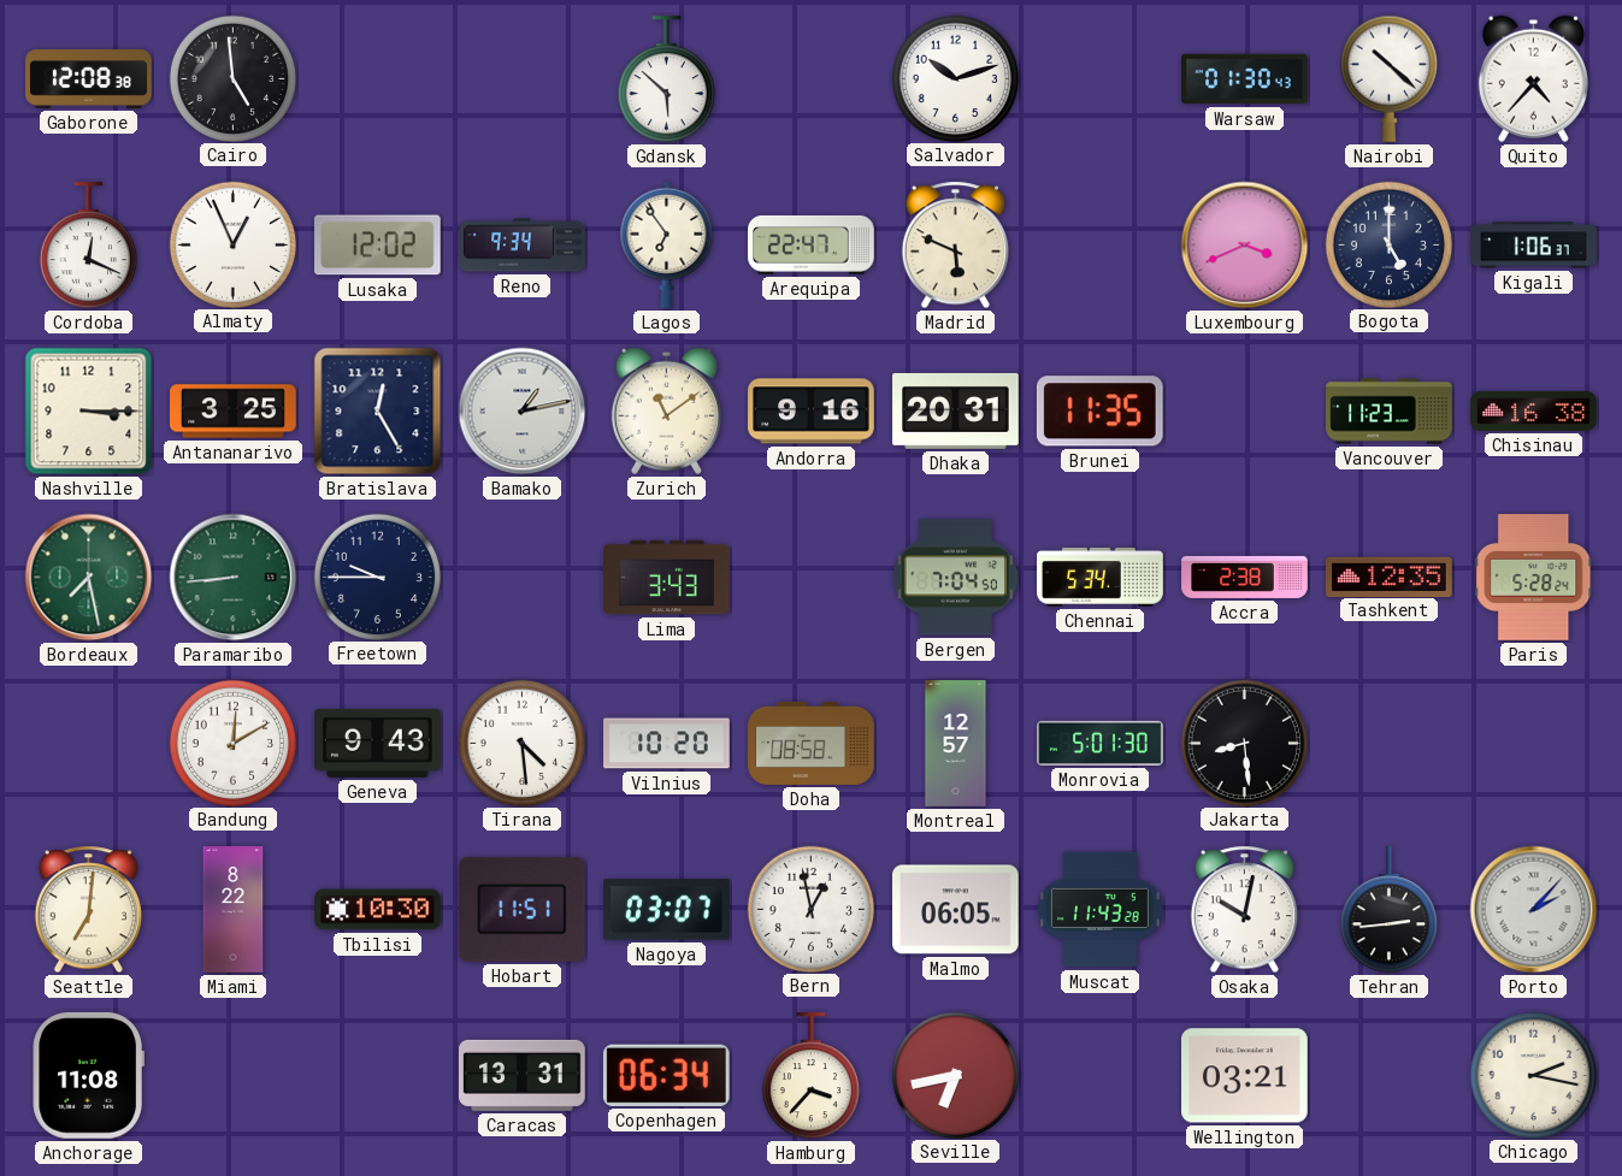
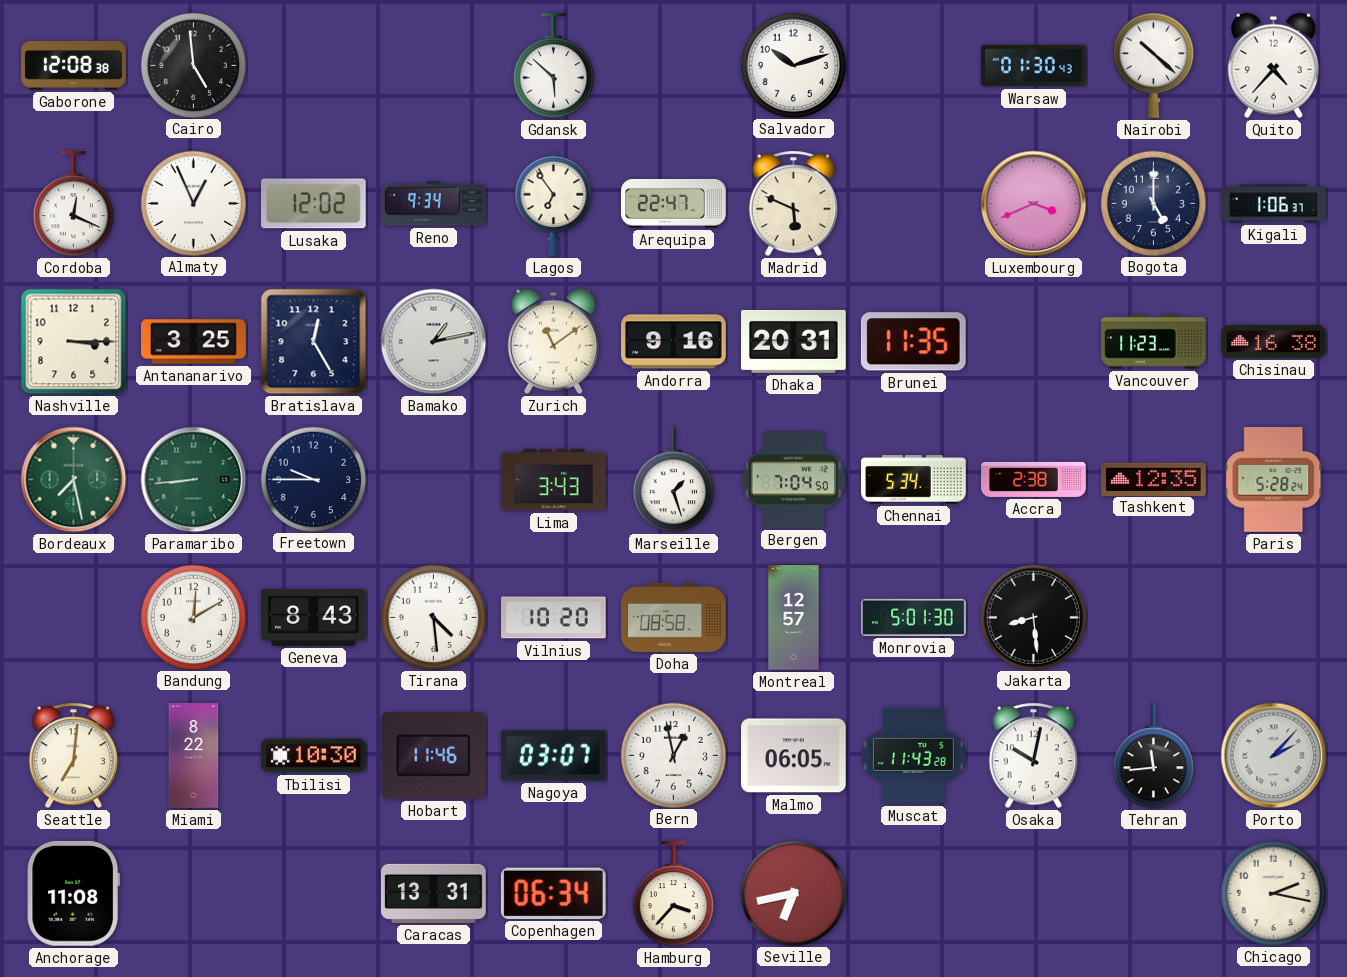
Marseille: none -> 1:27
Geneva: 9:43 -> 8:43
Hobart: 11:51 -> 11:46
Tehran: 2:44 -> 11:44
Wellington: 03:21 -> none
